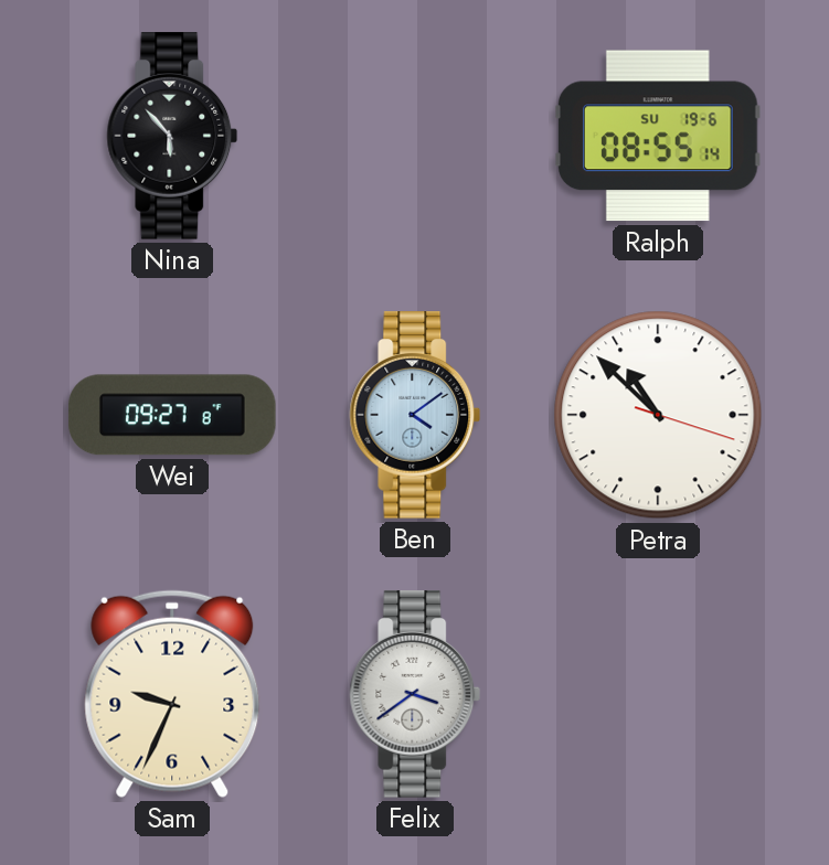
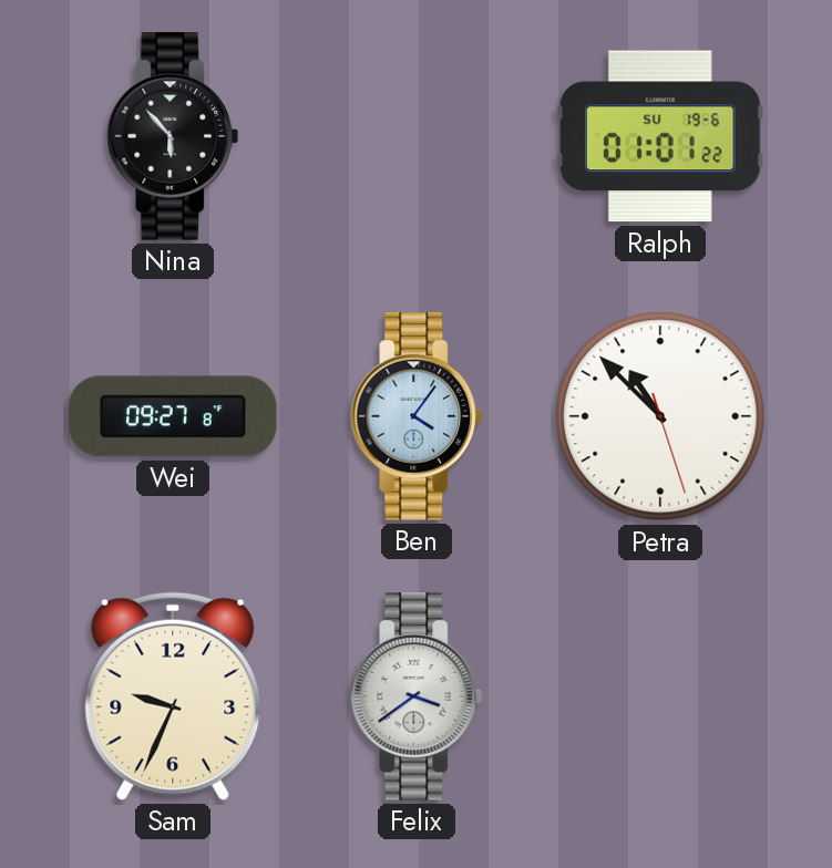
Ralph: 08:55 -> 01:01
Ben: 4:09 -> 4:06
Petra: 10:52:18 -> 10:52:27
